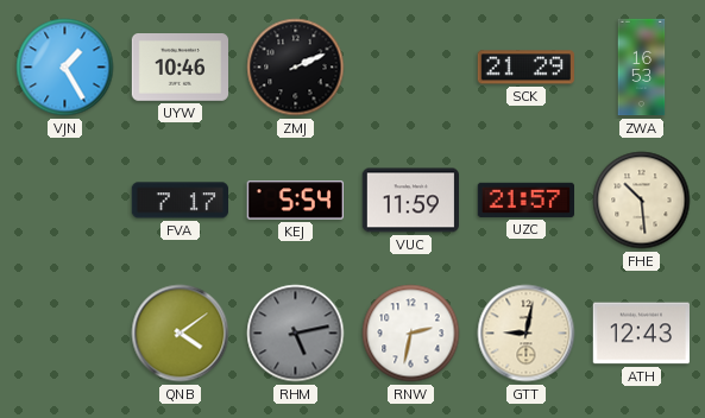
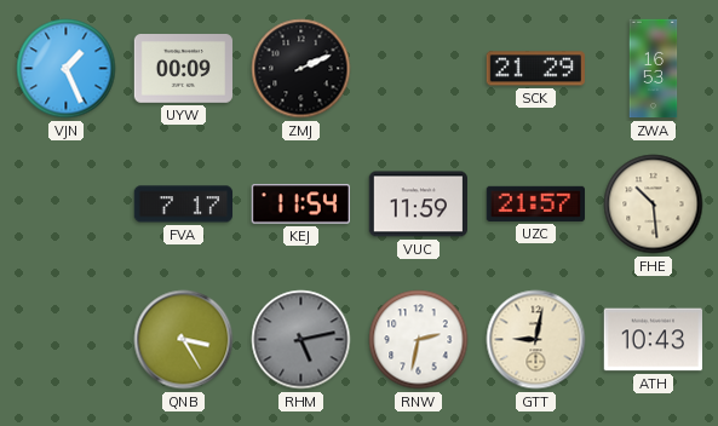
VJN: 1:25 -> 1:26
UYW: 10:46 -> 00:09
KEJ: 5:54 -> 11:54
QNB: 4:09 -> 3:25
ATH: 12:43 -> 10:43
